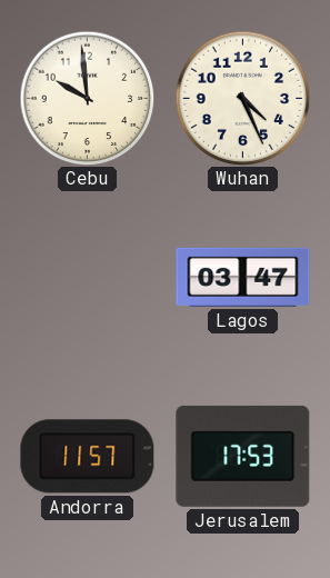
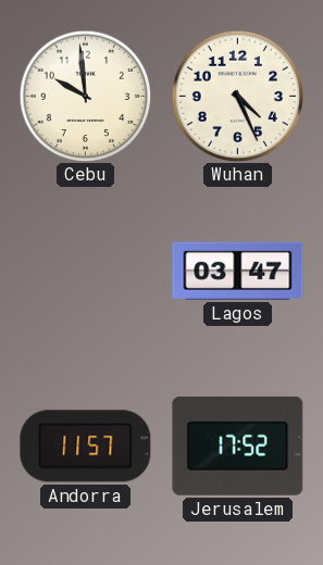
Jerusalem: 17:53 -> 17:52
